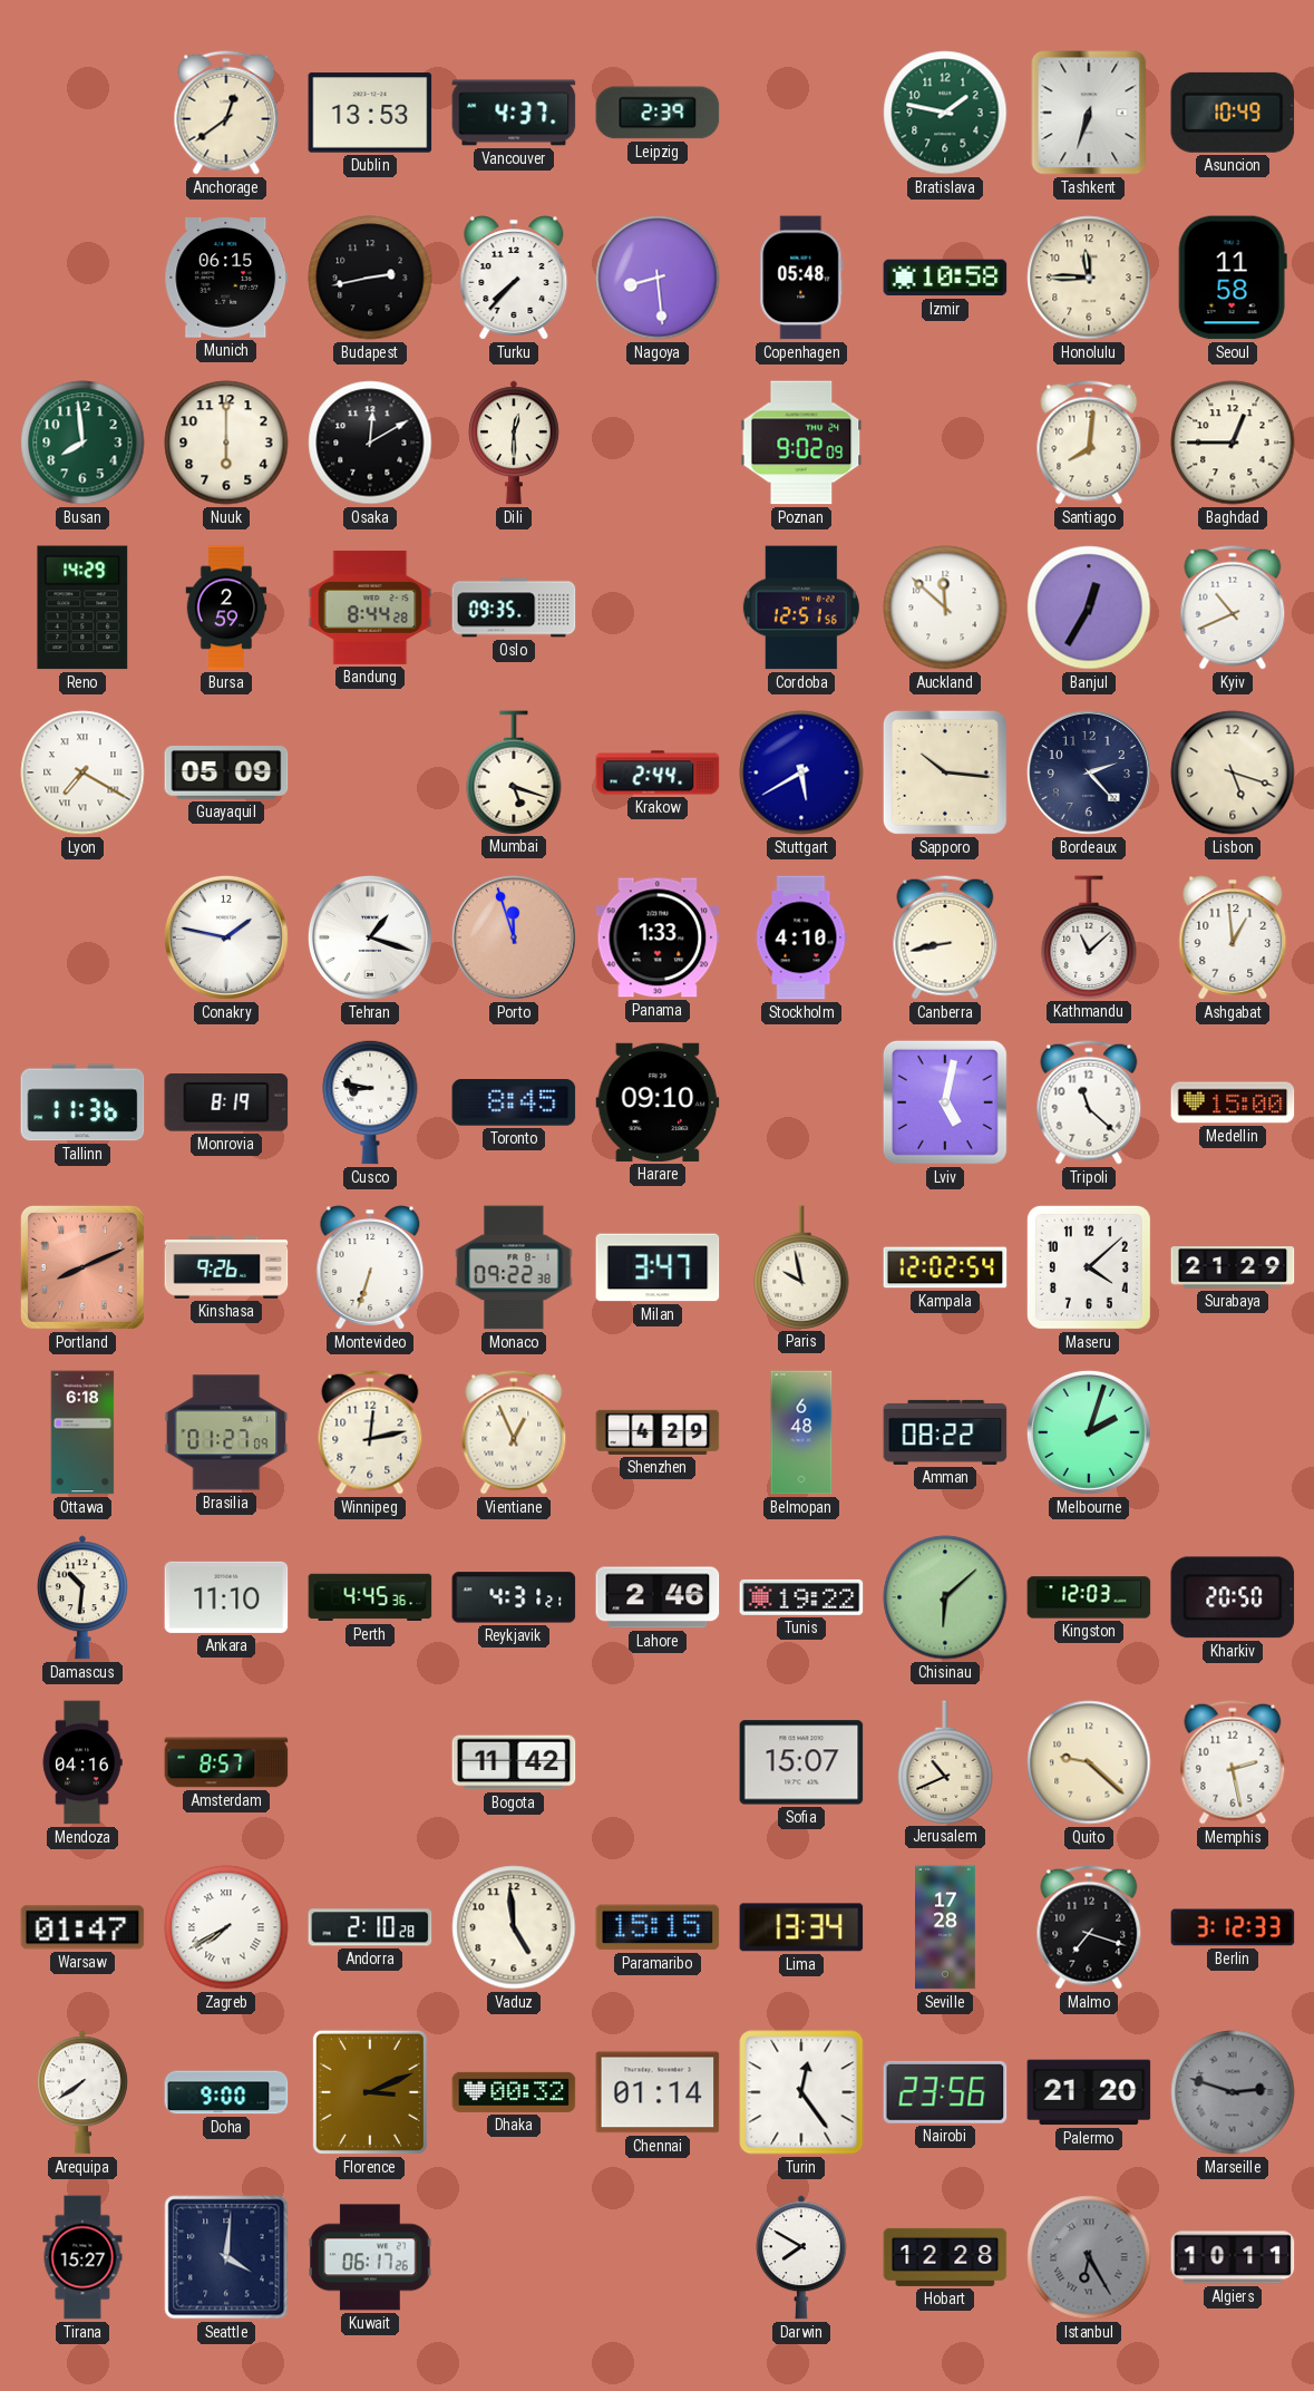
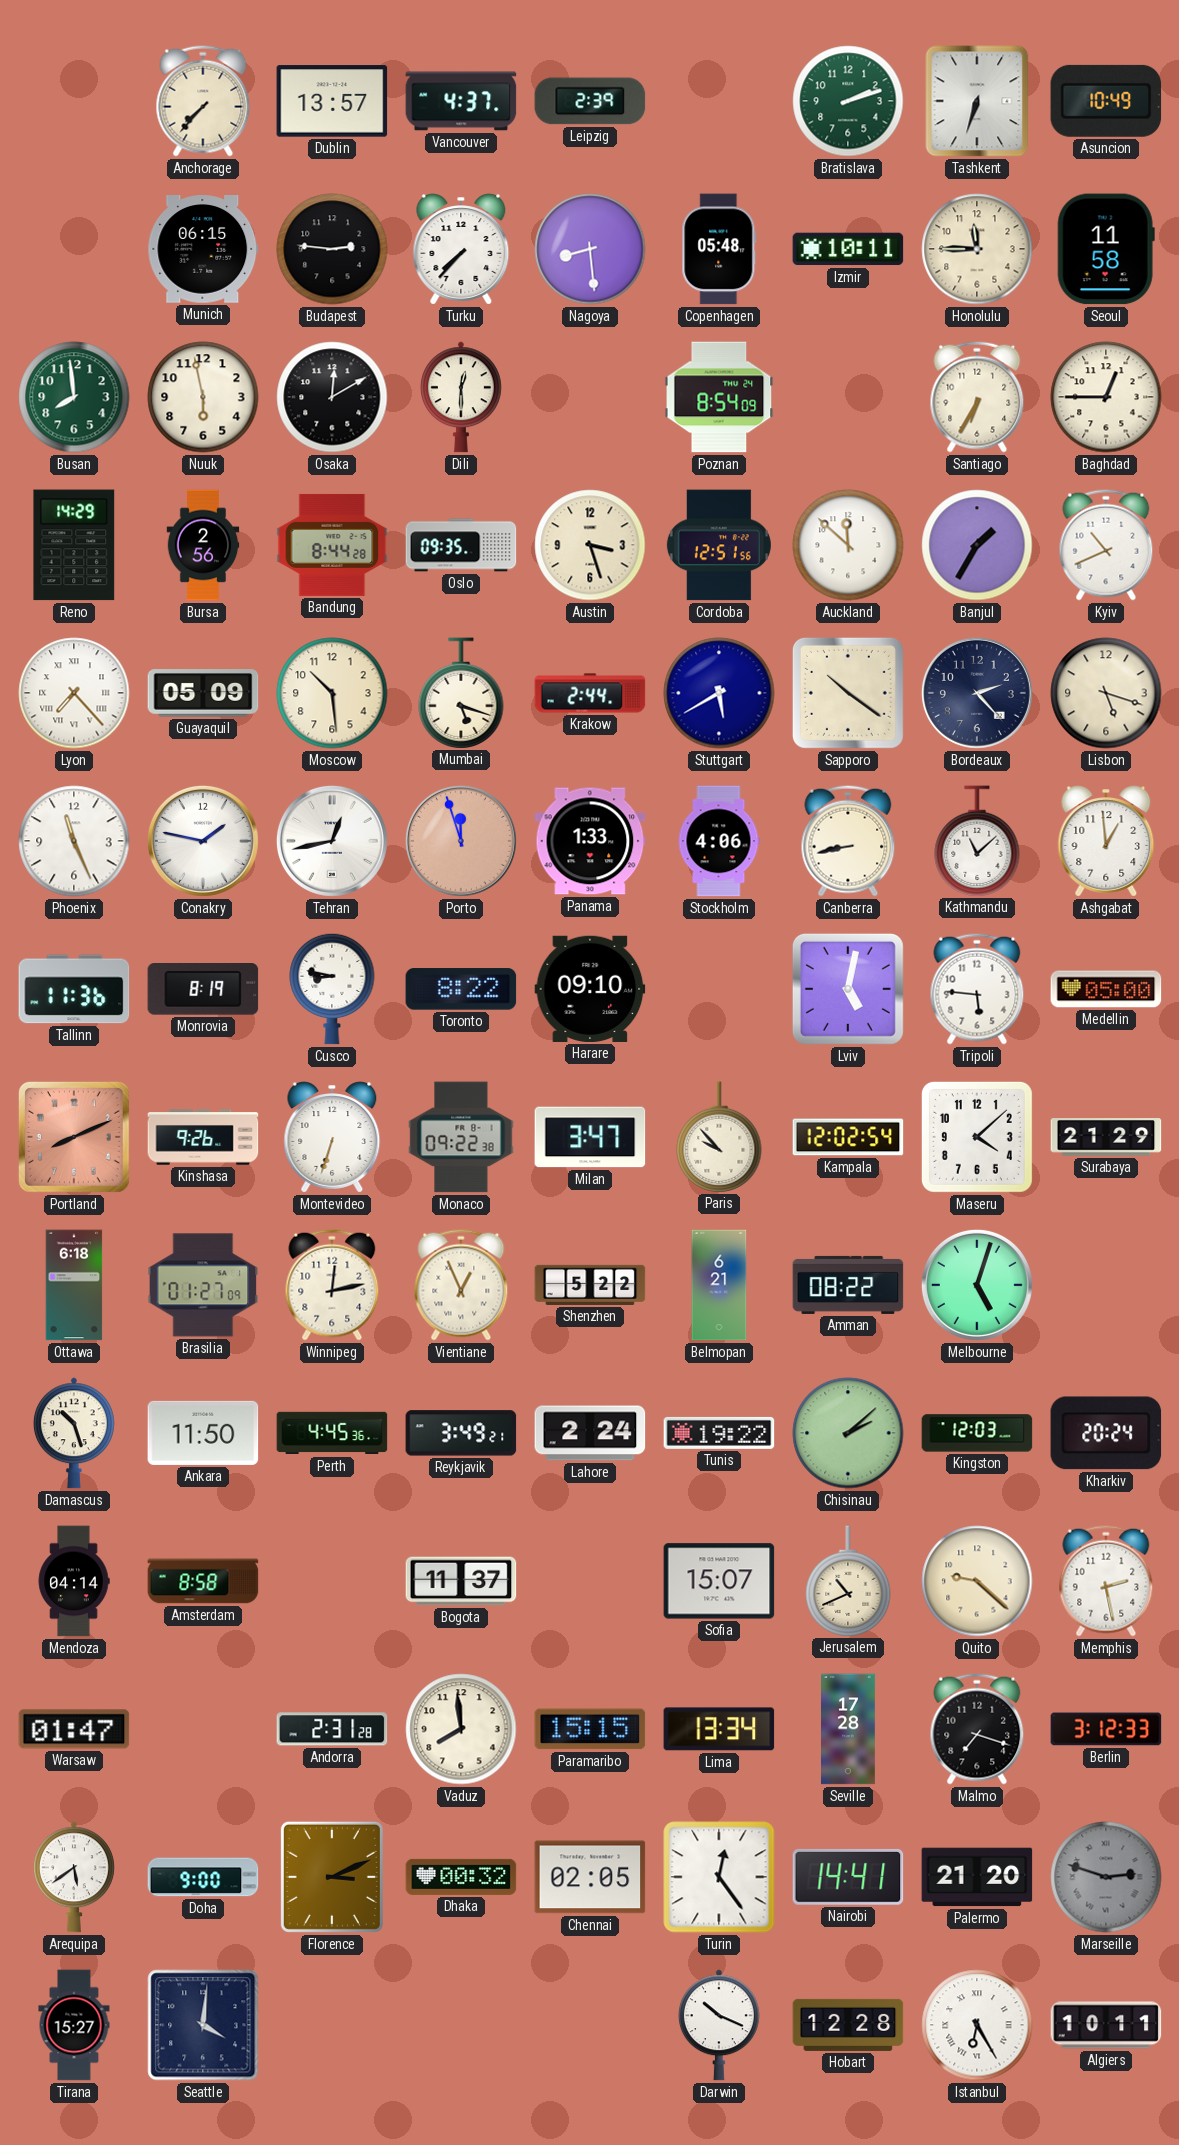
Anchorage: 12:39 -> 7:37
Dublin: 13:53 -> 13:57
Bratislava: 1:47 -> 2:12
Budapest: 2:43 -> 2:46
Izmir: 10:58 -> 10:11
Nuuk: 6:00 -> 5:58
Poznan: 9:02 -> 8:54
Santiago: 8:01 -> 6:35
Bursa: 2:59 -> 2:56
Austin: none -> 3:27
Banjul: 12:35 -> 1:35
Lyon: 7:20 -> 7:23
Moscow: none -> 10:29
Sapporo: 10:16 -> 10:21
Phoenix: none -> 11:26
Tehran: 1:18 -> 12:43
Stockholm: 4:10 -> 4:06
Toronto: 8:45 -> 8:22
Tripoli: 11:22 -> 5:46
Medellin: 15:00 -> 05:00
Paris: 9:58 -> 9:53
Shenzhen: 4:29 -> 5:22
Belmopan: 6:48 -> 6:21
Melbourne: 2:03 -> 5:03
Damascus: 10:31 -> 10:27
Ankara: 11:10 -> 11:50
Reykjavik: 4:31 -> 3:49
Lahore: 2:46 -> 2:24
Chisinau: 6:08 -> 2:08
Kharkiv: 20:50 -> 20:24
Mendoza: 04:16 -> 04:14
Amsterdam: 8:57 -> 8:58
Bogota: 11:42 -> 11:37
Zagreb: 7:40 -> none
Andorra: 2:10 -> 2:31
Vaduz: 4:59 -> 7:59
Arequipa: 7:39 -> 5:39
Chennai: 01:14 -> 02:05
Nairobi: 23:56 -> 14:41
Kuwait: 06:17 -> none
Darwin: 7:50 -> 10:19
Istanbul dial: grey -> white
